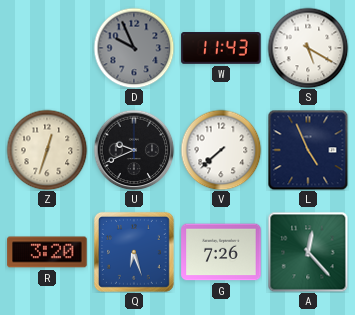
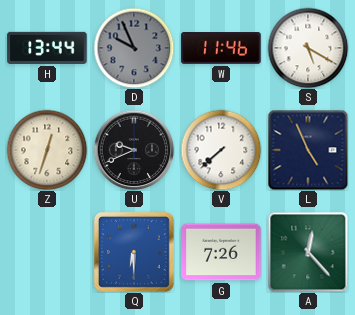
H: none -> 13:44
W: 11:43 -> 11:46
R: 3:20 -> none
Q: 6:27 -> 6:30
